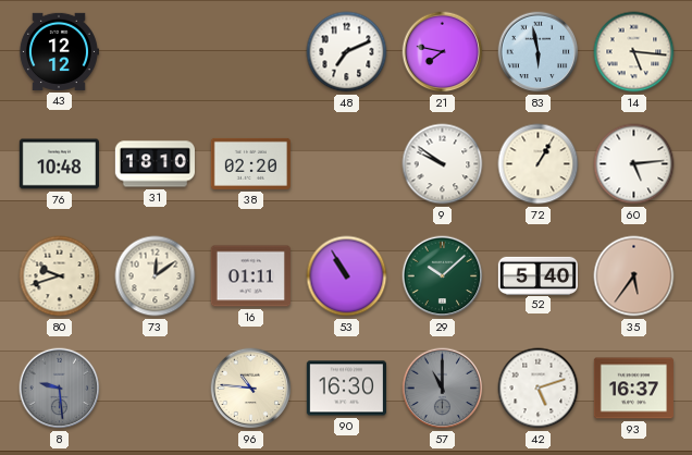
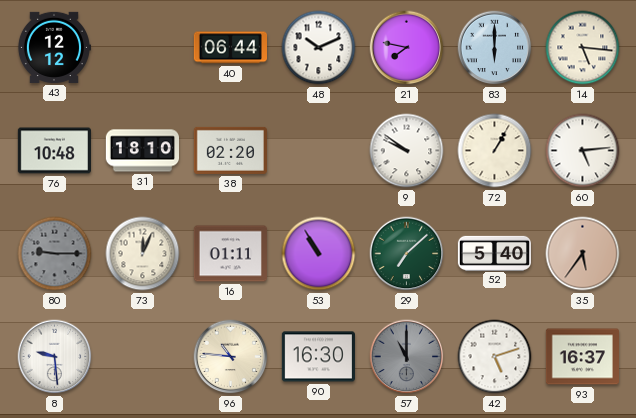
40: none -> 06:44
48: 7:11 -> 10:11
83: 5:58 -> 6:00
80: 9:42 -> 9:15
80 dial: cream -> grey
73: 12:09 -> 12:04
29: 10:08 -> 7:08
8 dial: grey -> white
